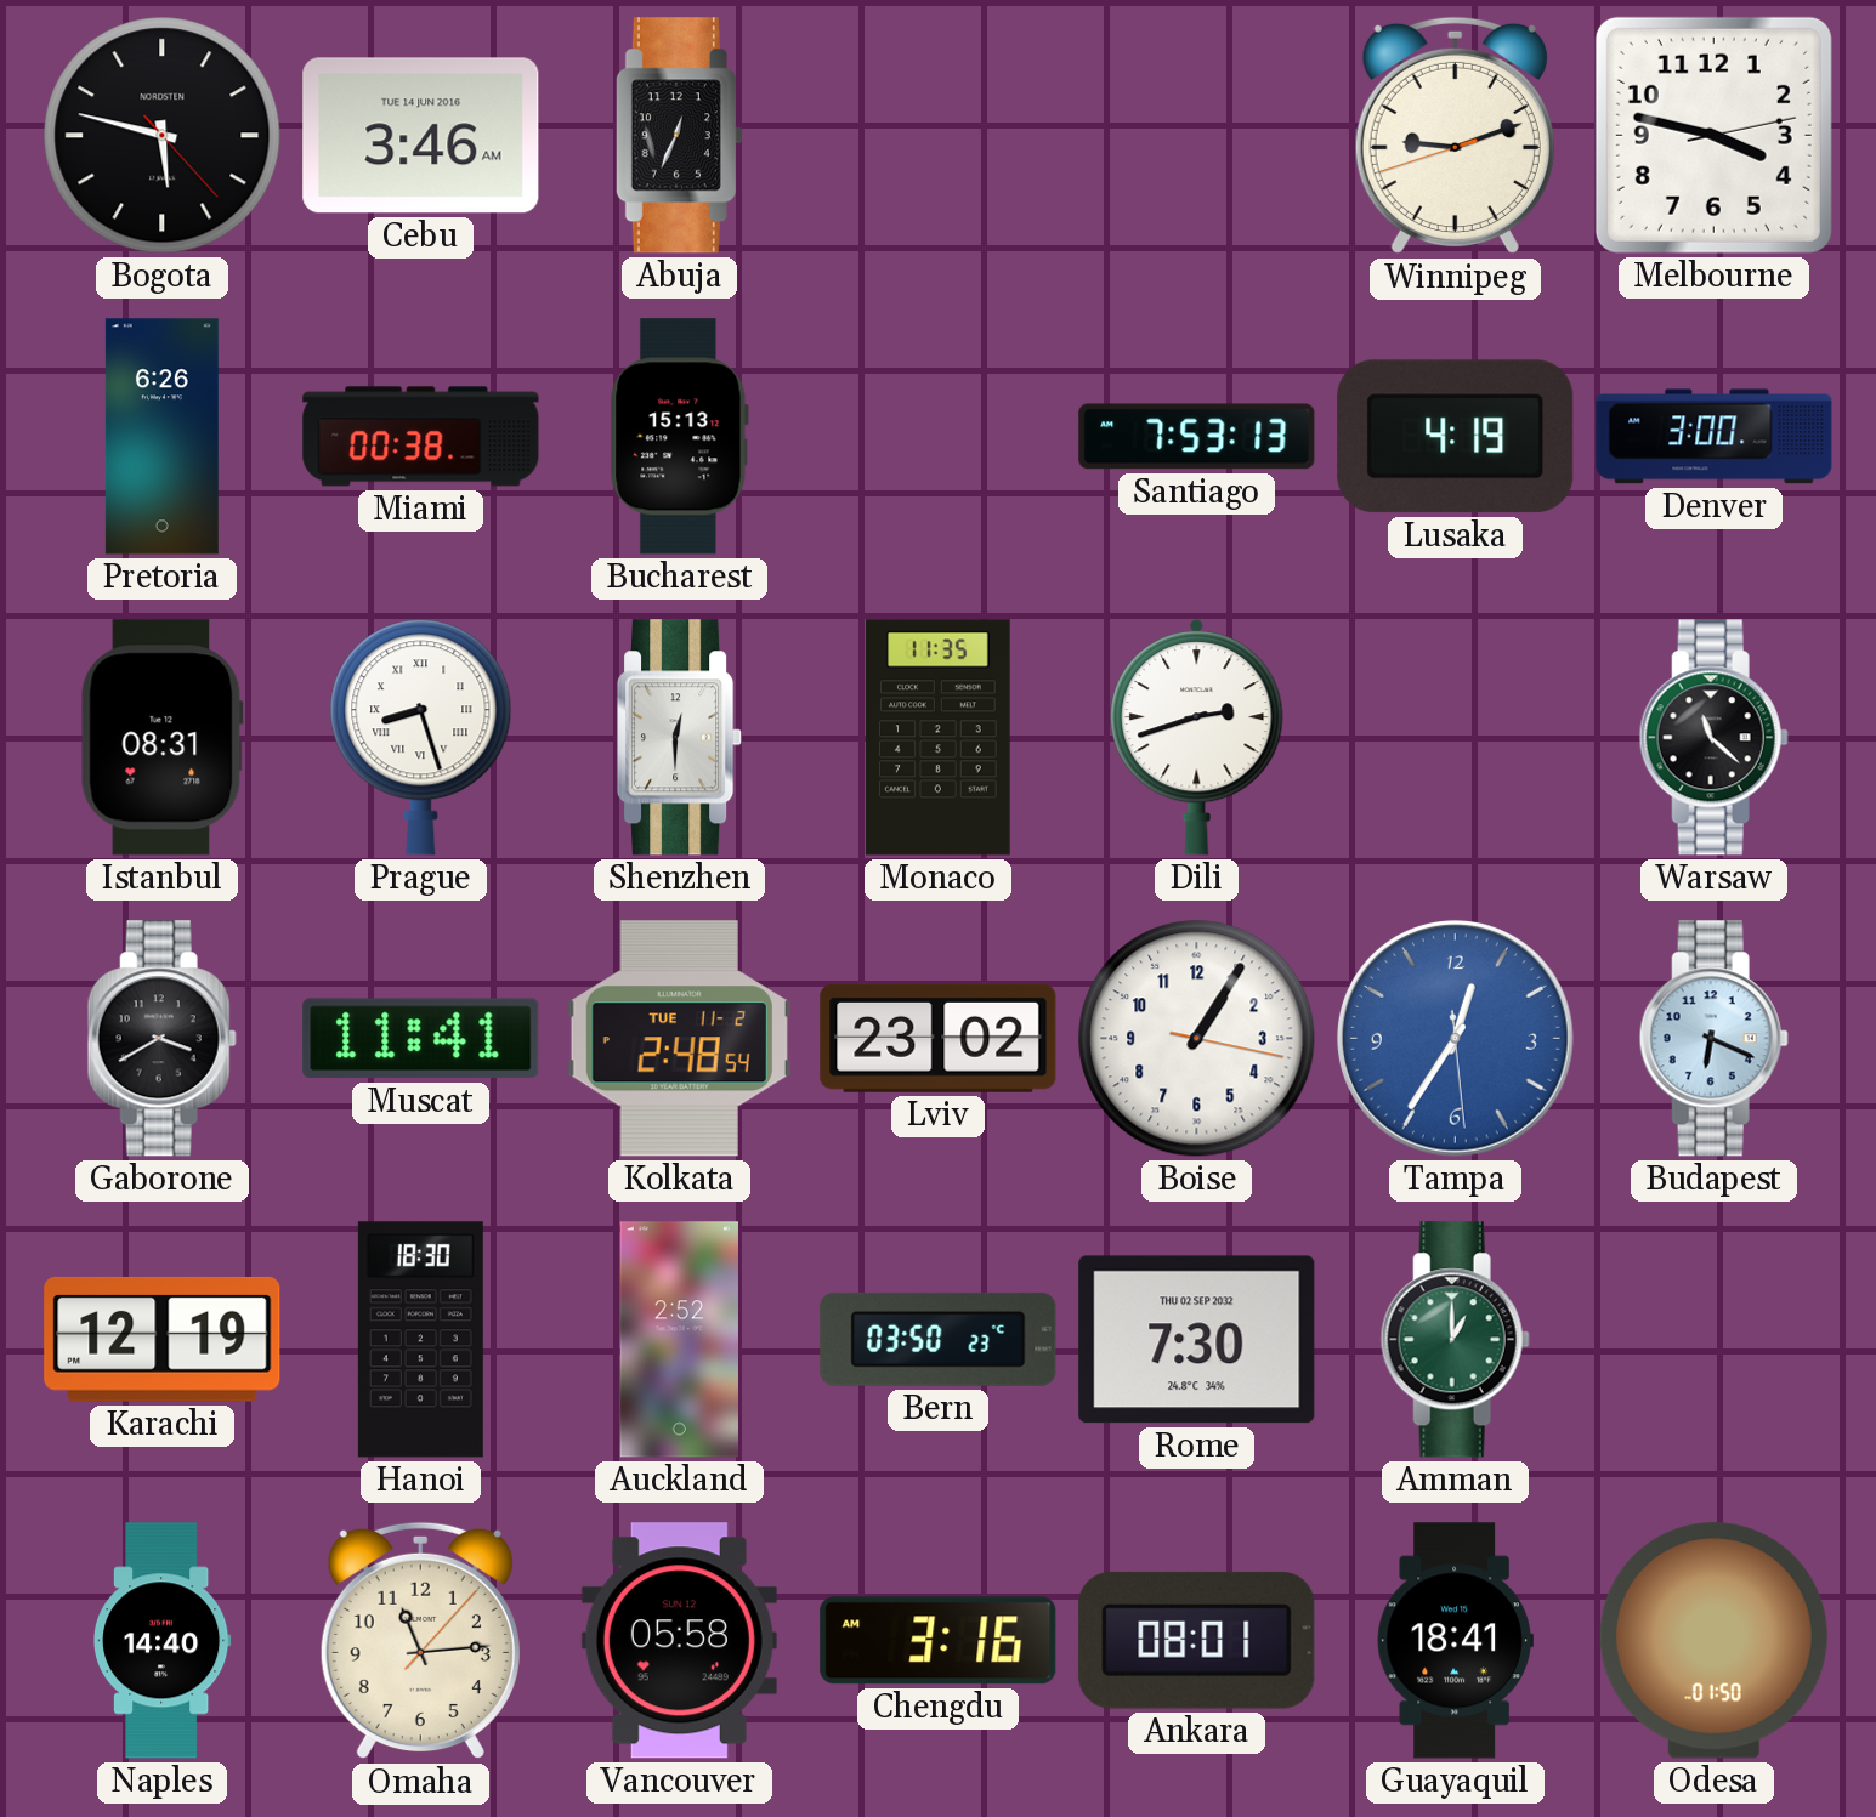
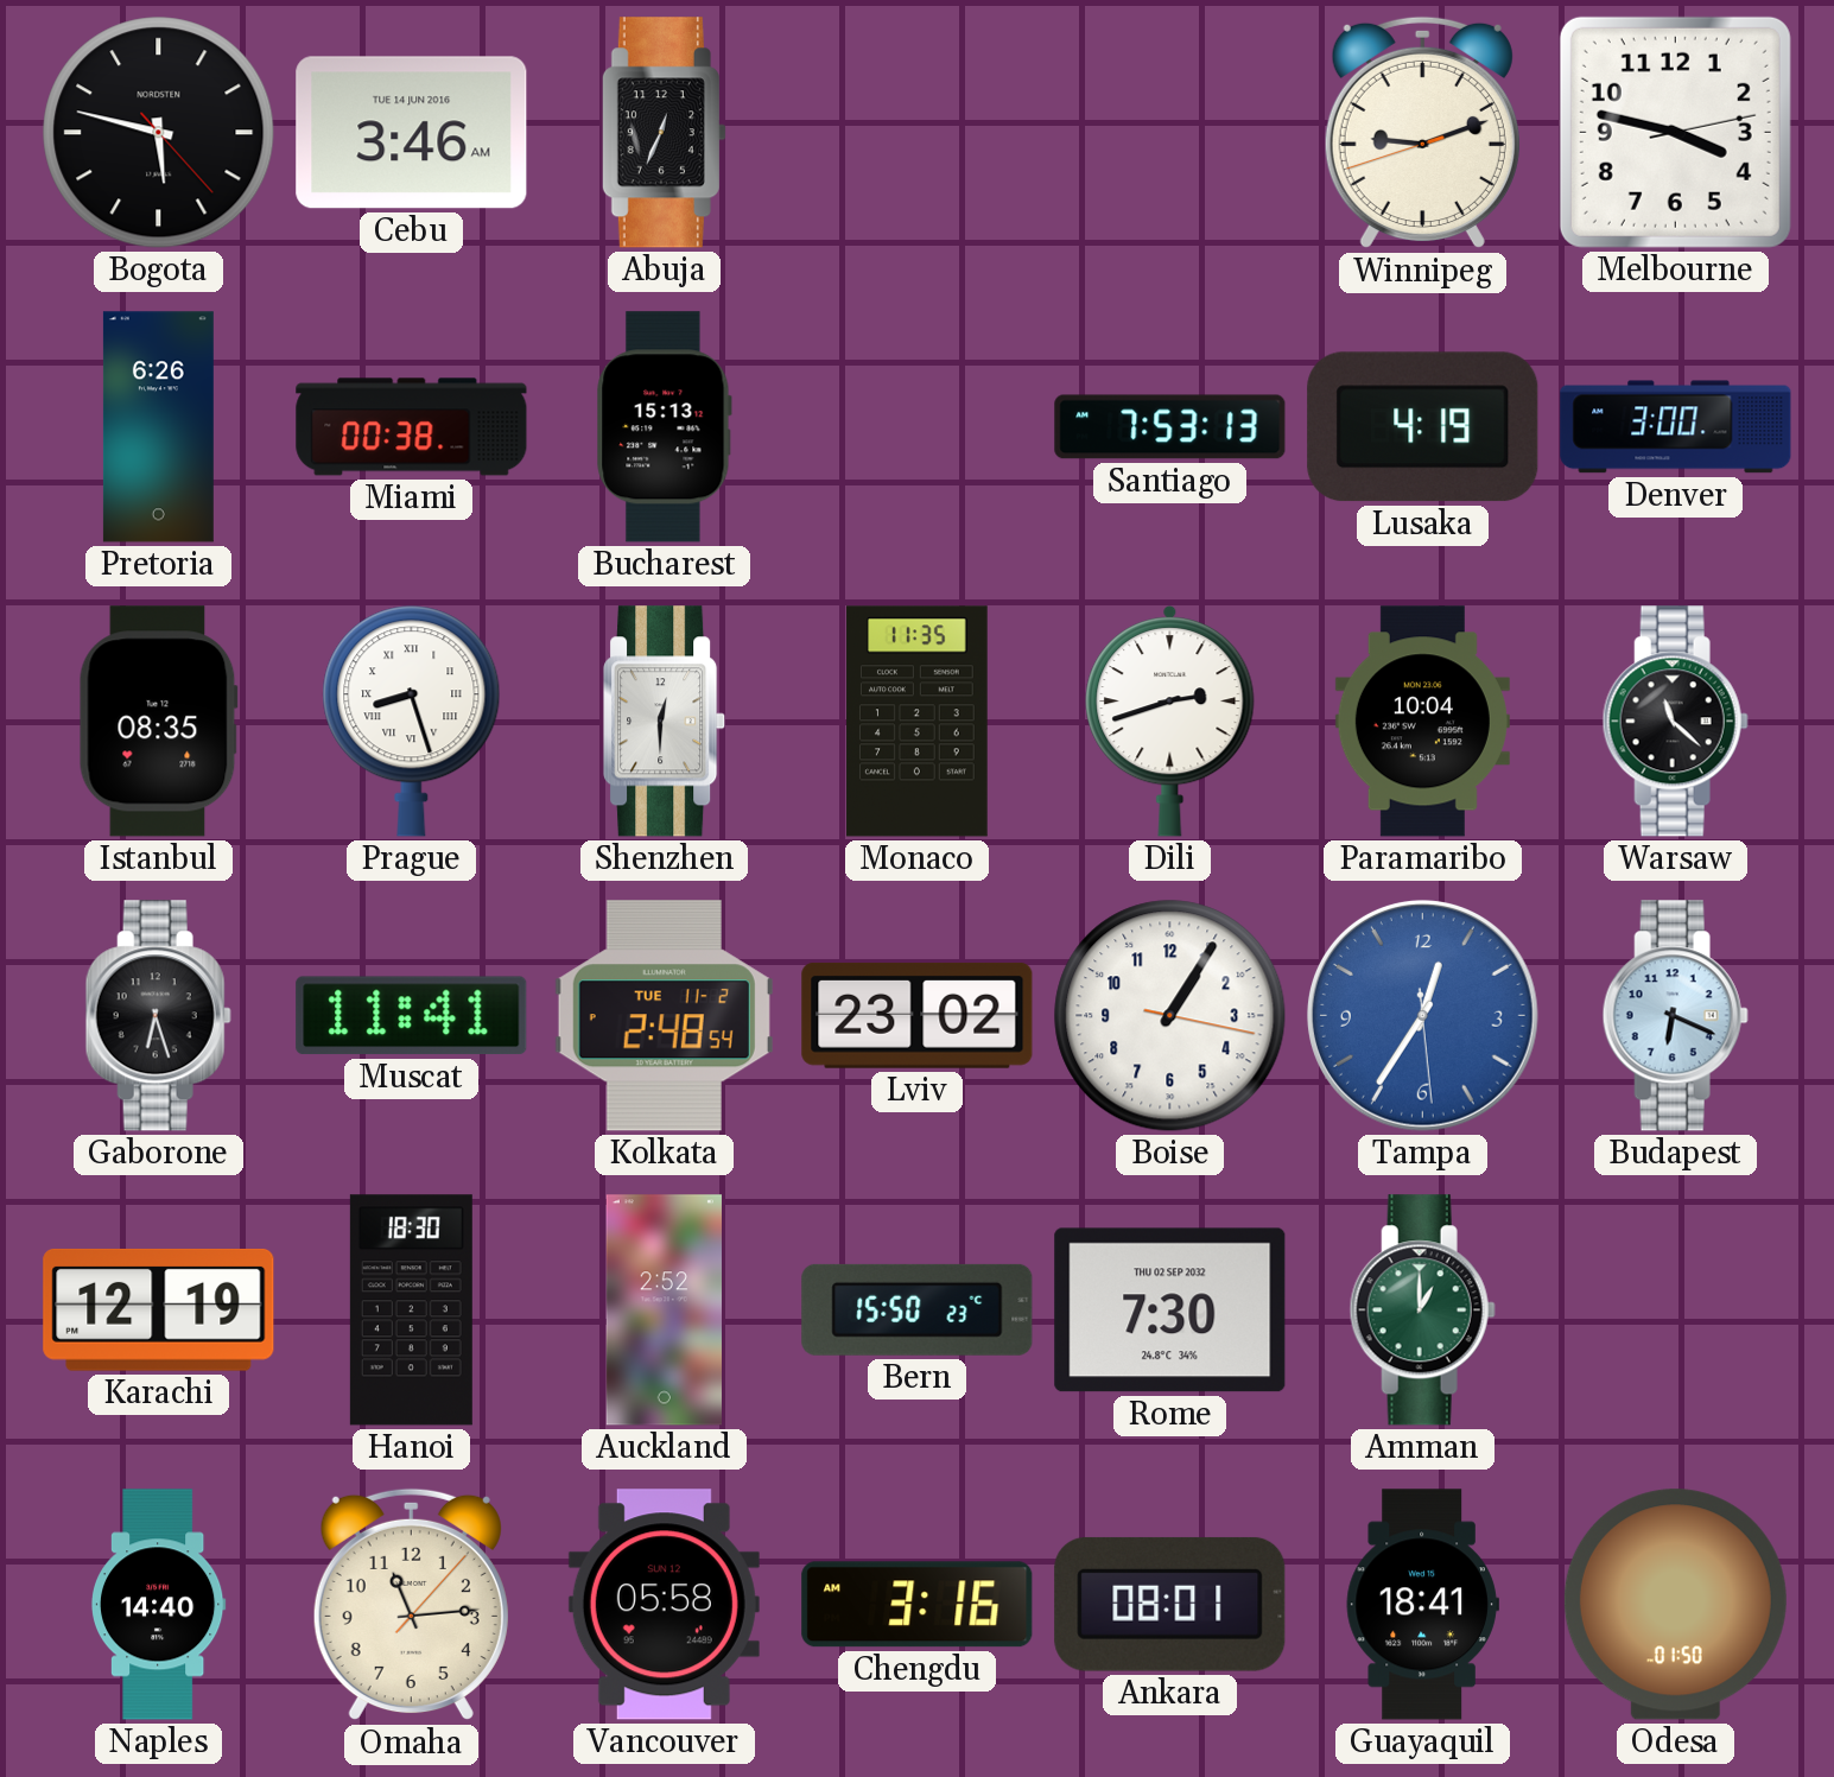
Istanbul: 08:31 -> 08:35
Paramaribo: none -> 10:04
Gaborone: 3:40 -> 6:27
Bern: 03:50 -> 15:50
